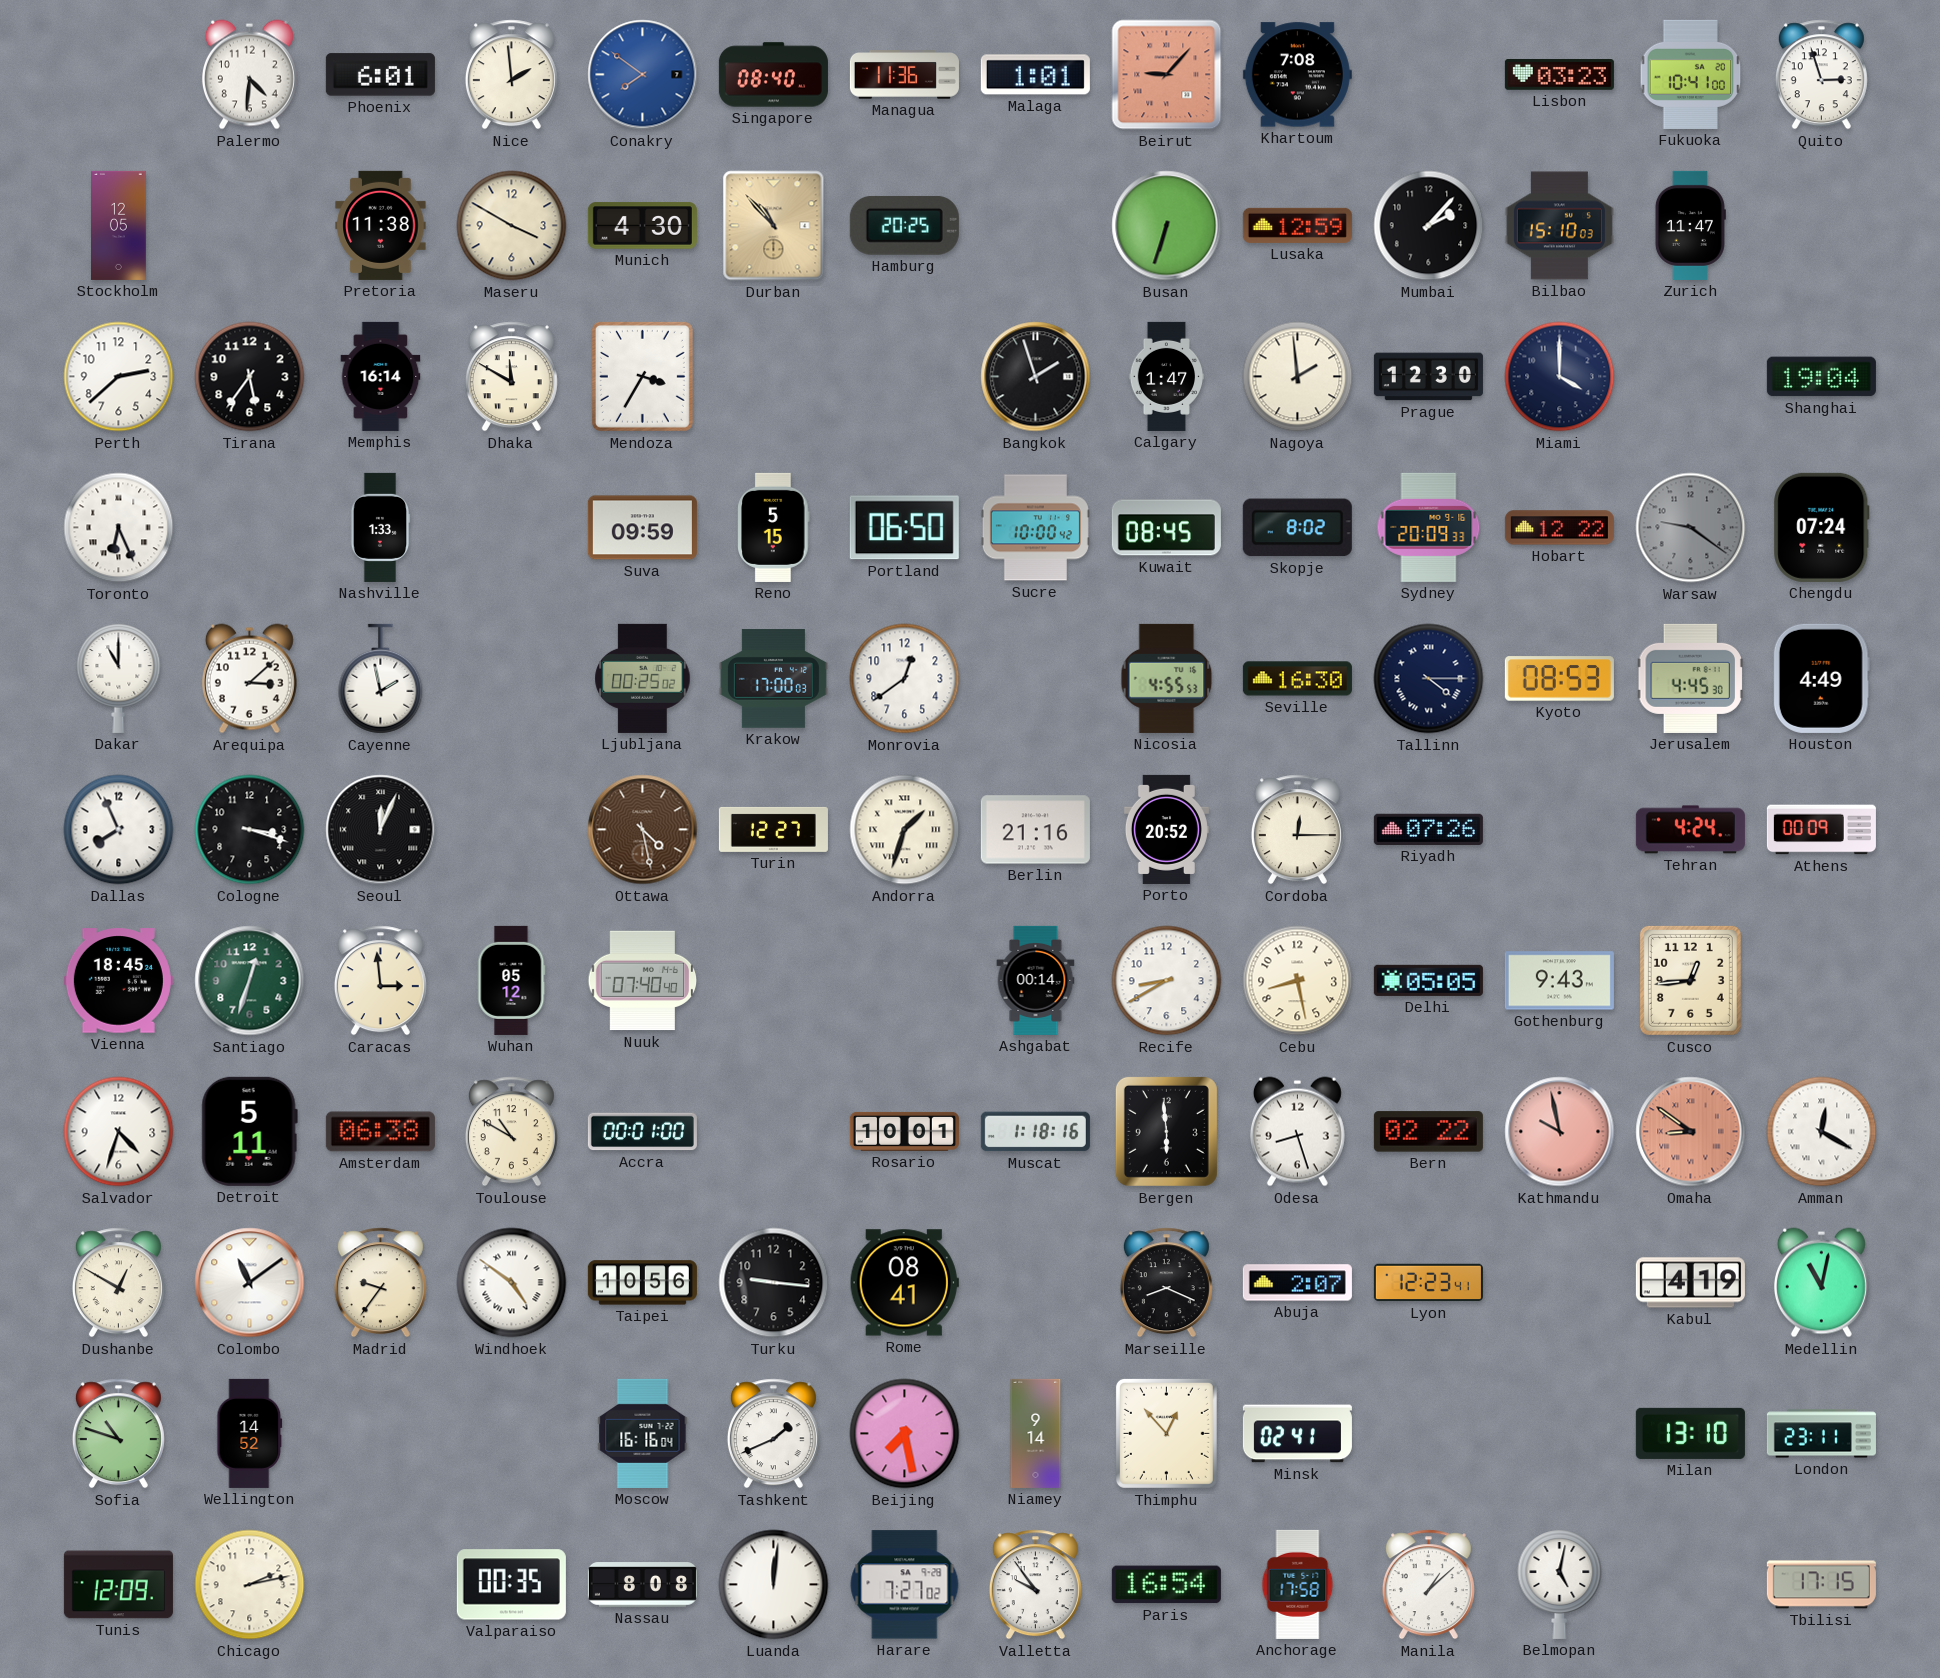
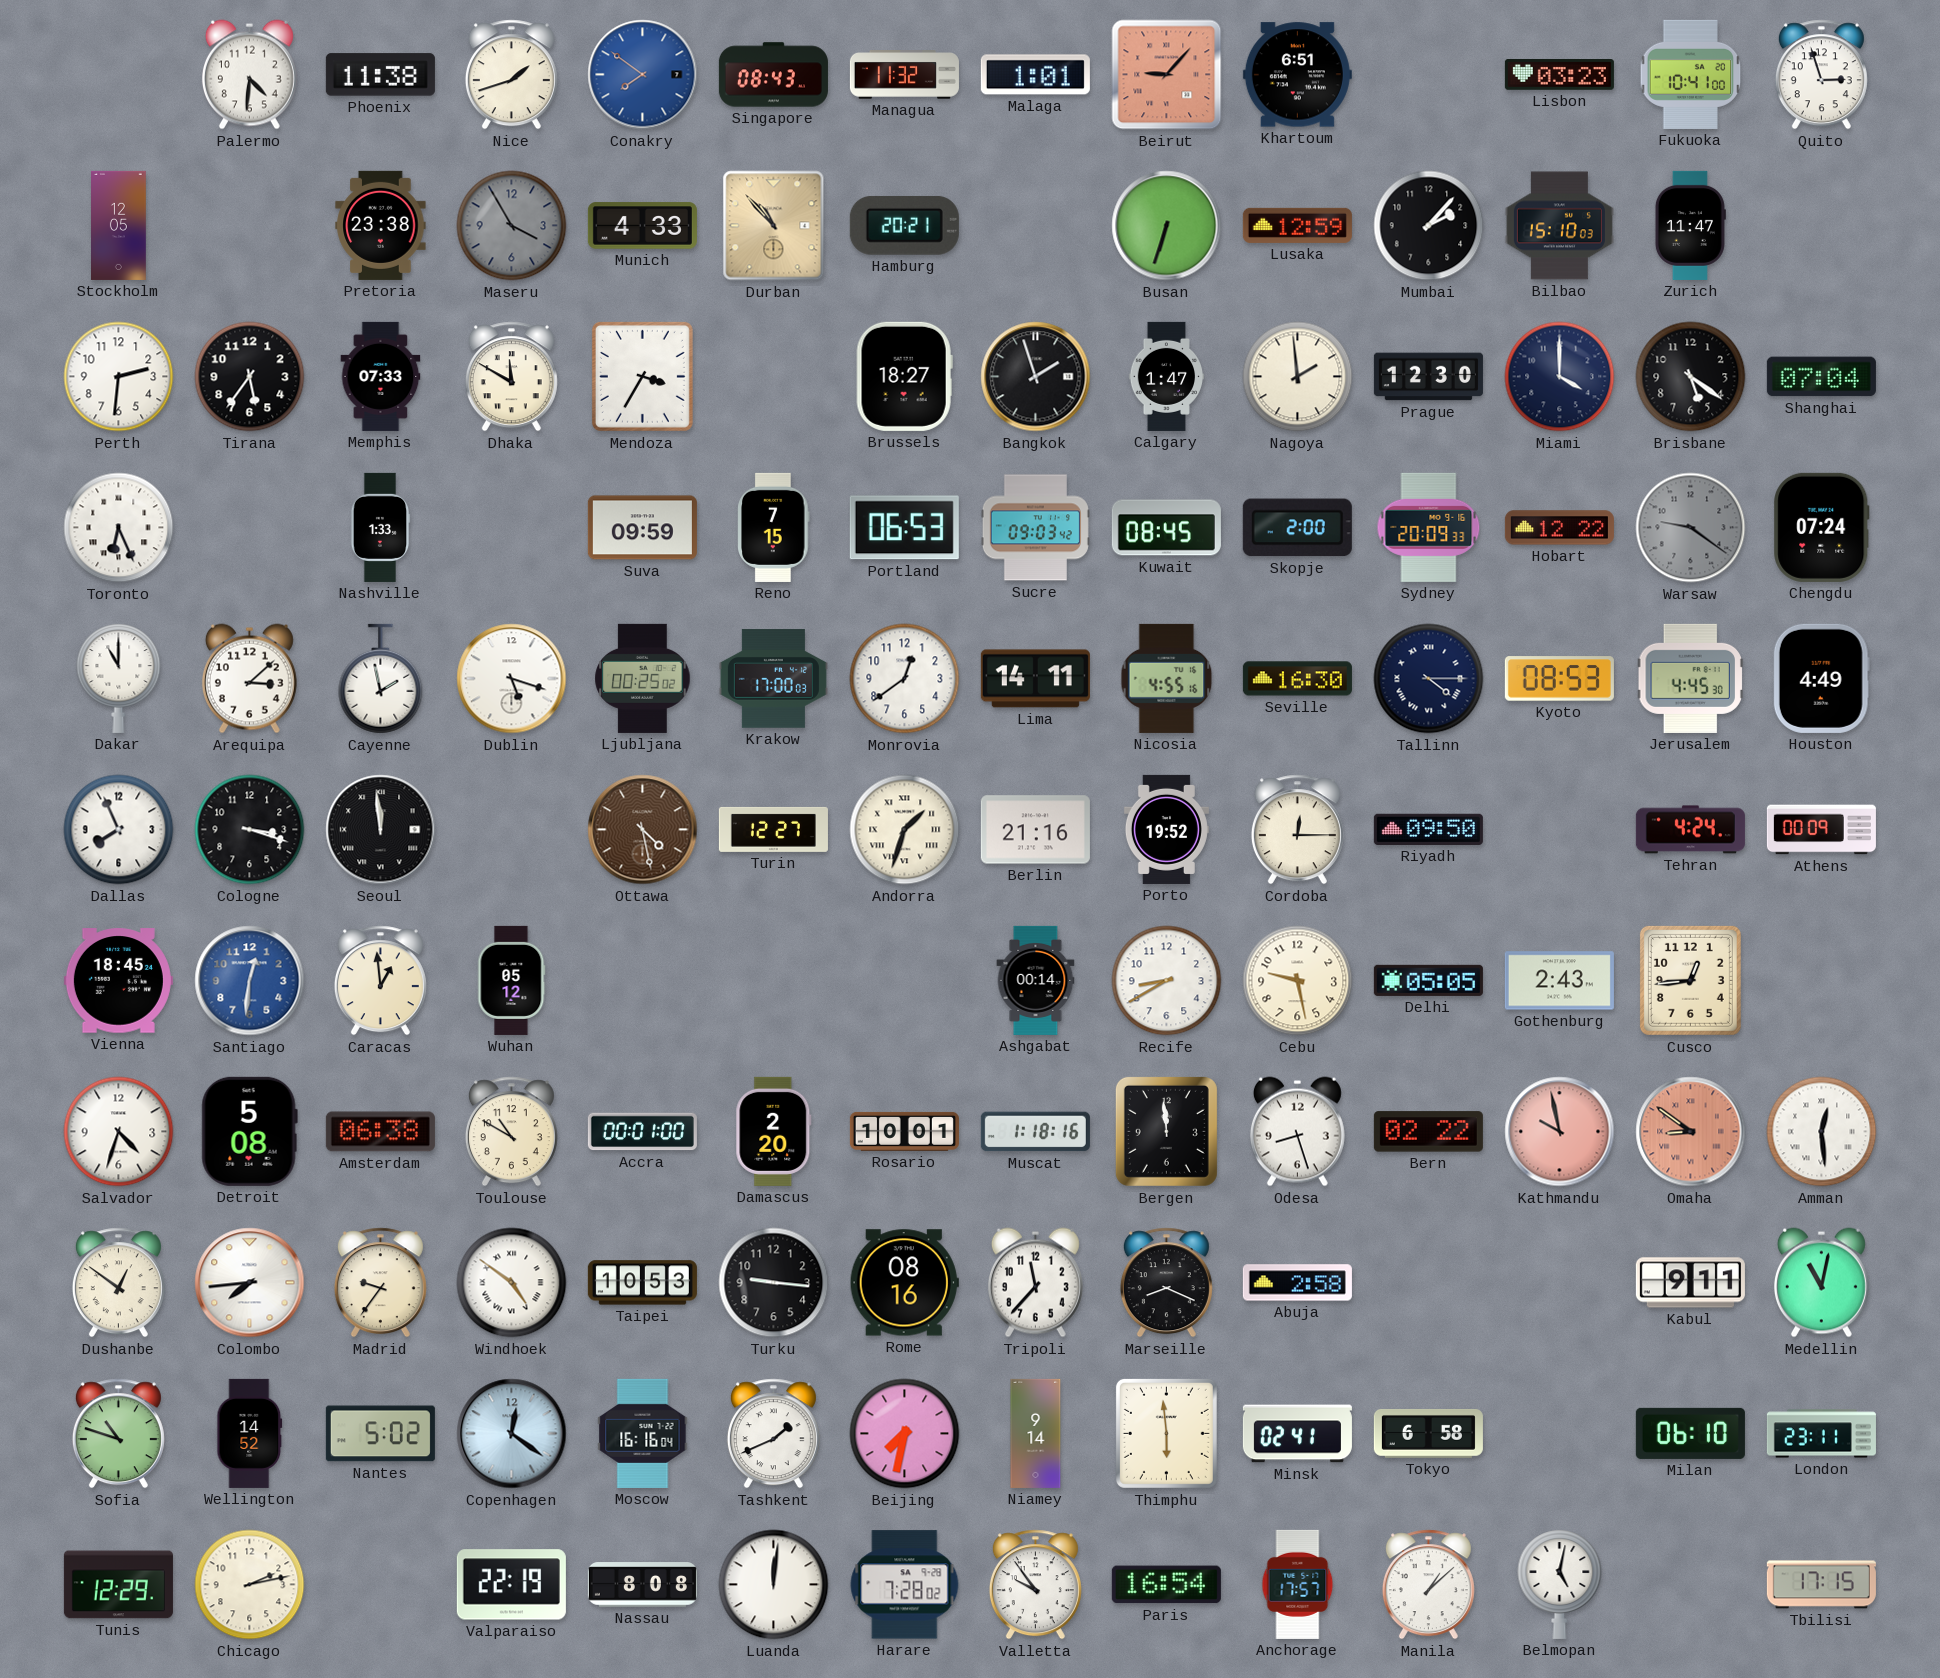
Phoenix: 6:01 -> 11:38
Nice: 1:59 -> 1:42
Singapore: 08:40 -> 08:43
Managua: 11:36 -> 11:32
Khartoum: 7:08 -> 6:51
Pretoria: 11:38 -> 23:38
Maseru: 3:50 -> 3:55
Maseru dial: cream -> grey
Munich: 4:30 -> 4:33
Hamburg: 20:25 -> 20:21
Perth: 2:38 -> 2:31
Memphis: 16:14 -> 07:33
Brussels: none -> 18:27
Brisbane: none -> 5:21
Shanghai: 19:04 -> 07:04
Reno: 5:15 -> 7:15
Portland: 06:50 -> 06:53
Sucre: 10:00 -> 09:03
Skopje: 8:02 -> 2:00
Dublin: none -> 5:18
Lima: none -> 14:11
Nicosia: 4:55:53 -> 4:55:16
Seoul: 12:04 -> 11:59
Porto: 20:52 -> 19:52
Riyadh: 07:26 -> 09:50
Santiago: 12:33 -> 12:31
Santiago dial: green -> blue
Caracas: 2:59 -> 12:59
Nuuk: 07:40 -> none
Cebu: 8:28 -> 9:28
Gothenburg: 9:43 -> 2:43
Detroit: 5:11 -> 5:08
Damascus: none -> 2:20
Bergen: 5:59 -> 11:59
Amman: 12:20 -> 12:29
Dushanbe: 12:50 -> 12:51
Colombo: 11:09 -> 7:44
Taipei: 10:56 -> 10:53
Rome: 08:41 -> 08:16
Tripoli: none -> 11:37
Abuja: 2:07 -> 2:58
Lyon: 12:23 -> none
Kabul: 4:19 -> 9:11
Nantes: none -> 5:02
Copenhagen: none -> 12:21
Beijing: 7:28 -> 7:32
Thimphu: 12:53 -> 5:59
Tokyo: none -> 6:58
Milan: 13:10 -> 06:10
Tunis: 12:09 -> 12:29
Valparaiso: 00:35 -> 22:19
Harare: 7:27 -> 7:28
Anchorage: 17:58 -> 17:57
